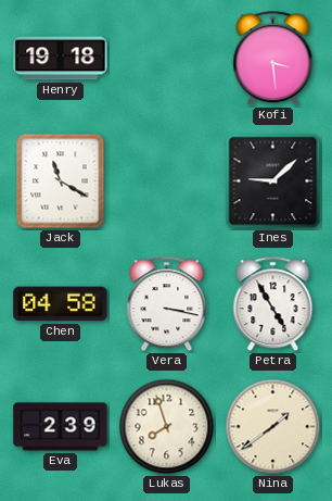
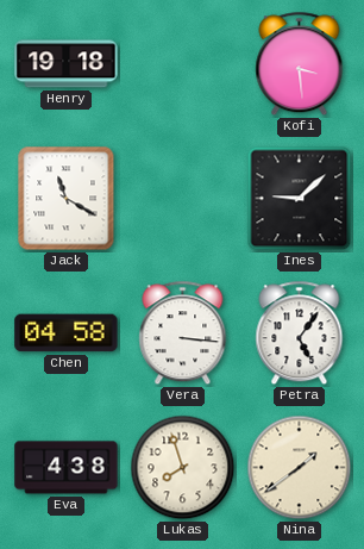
Vera: 3:17 -> 3:16
Petra: 4:55 -> 5:06
Eva: 2:39 -> 4:38
